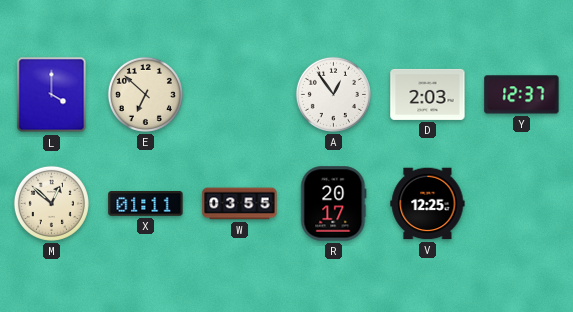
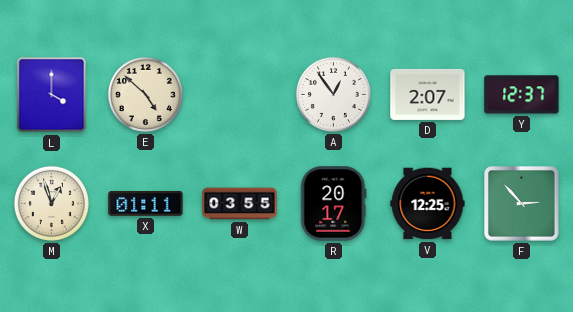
E: 6:52 -> 4:52
D: 2:03 -> 2:07
M: 12:52 -> 12:57
F: none -> 2:53
